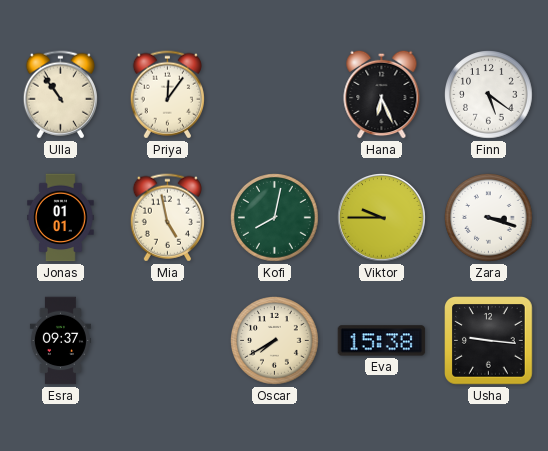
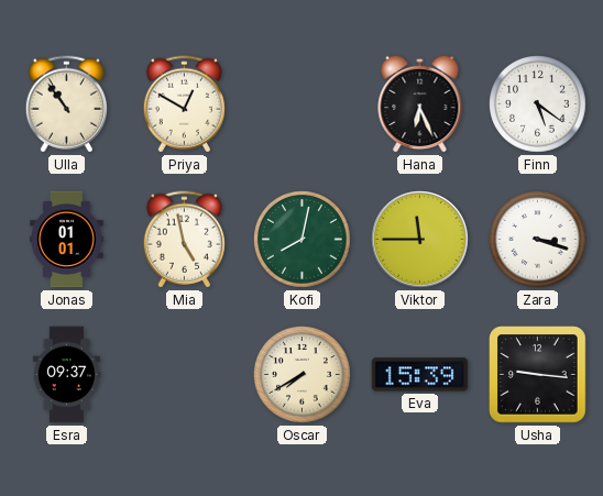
Priya: 12:06 -> 12:50
Viktor: 9:45 -> 11:45
Eva: 15:38 -> 15:39
